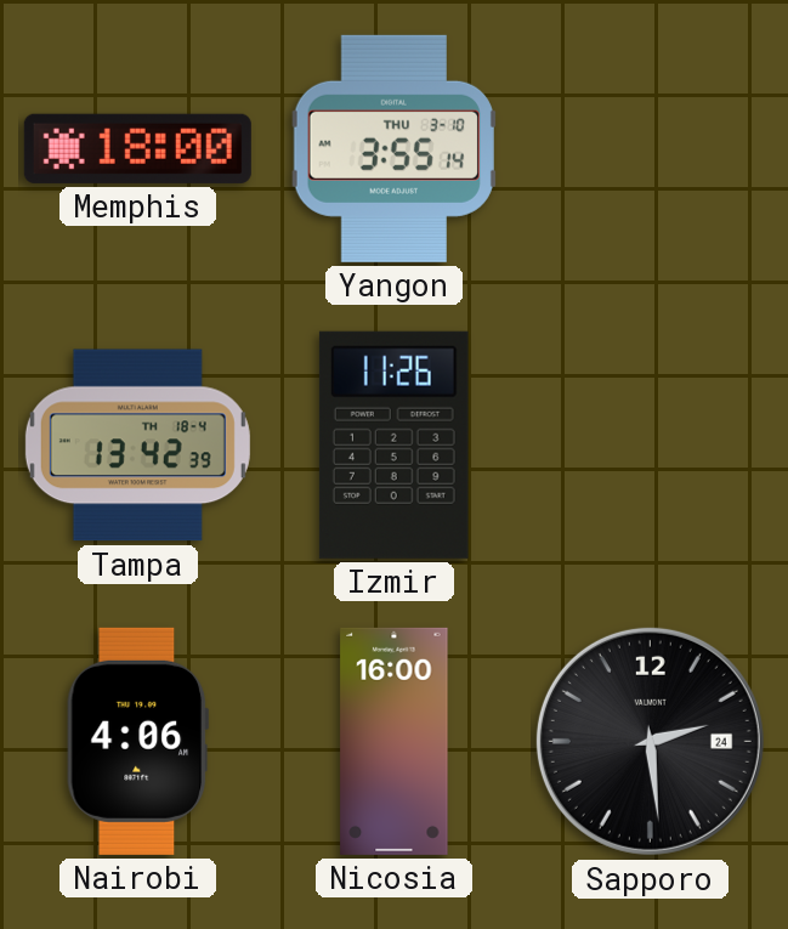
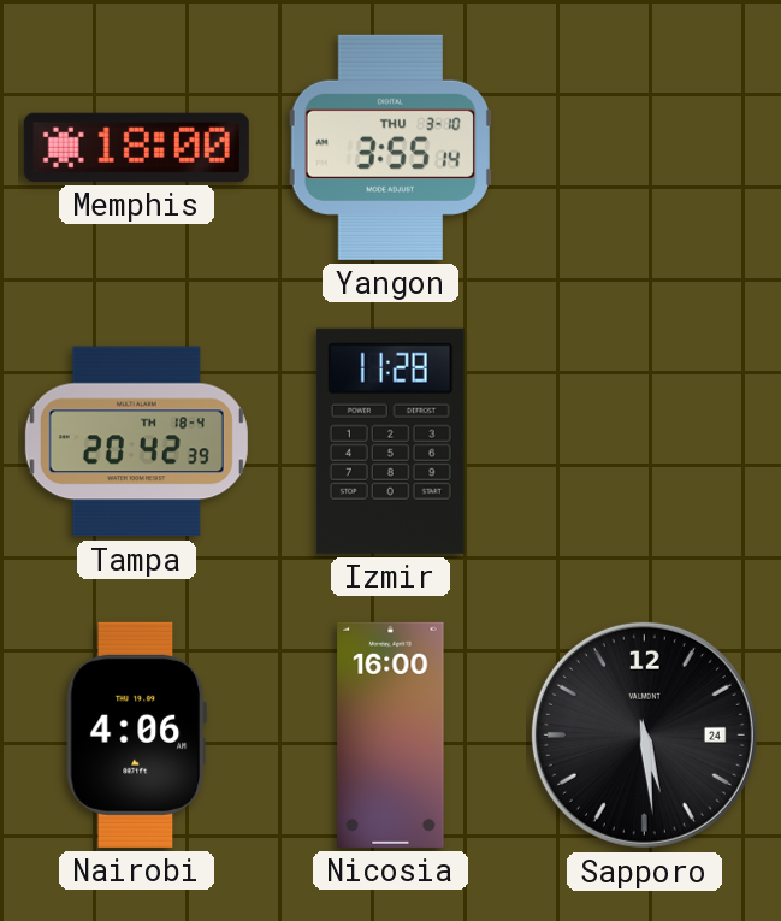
Tampa: 13:42 -> 20:42
Izmir: 11:26 -> 11:28
Sapporo: 2:29 -> 5:29
